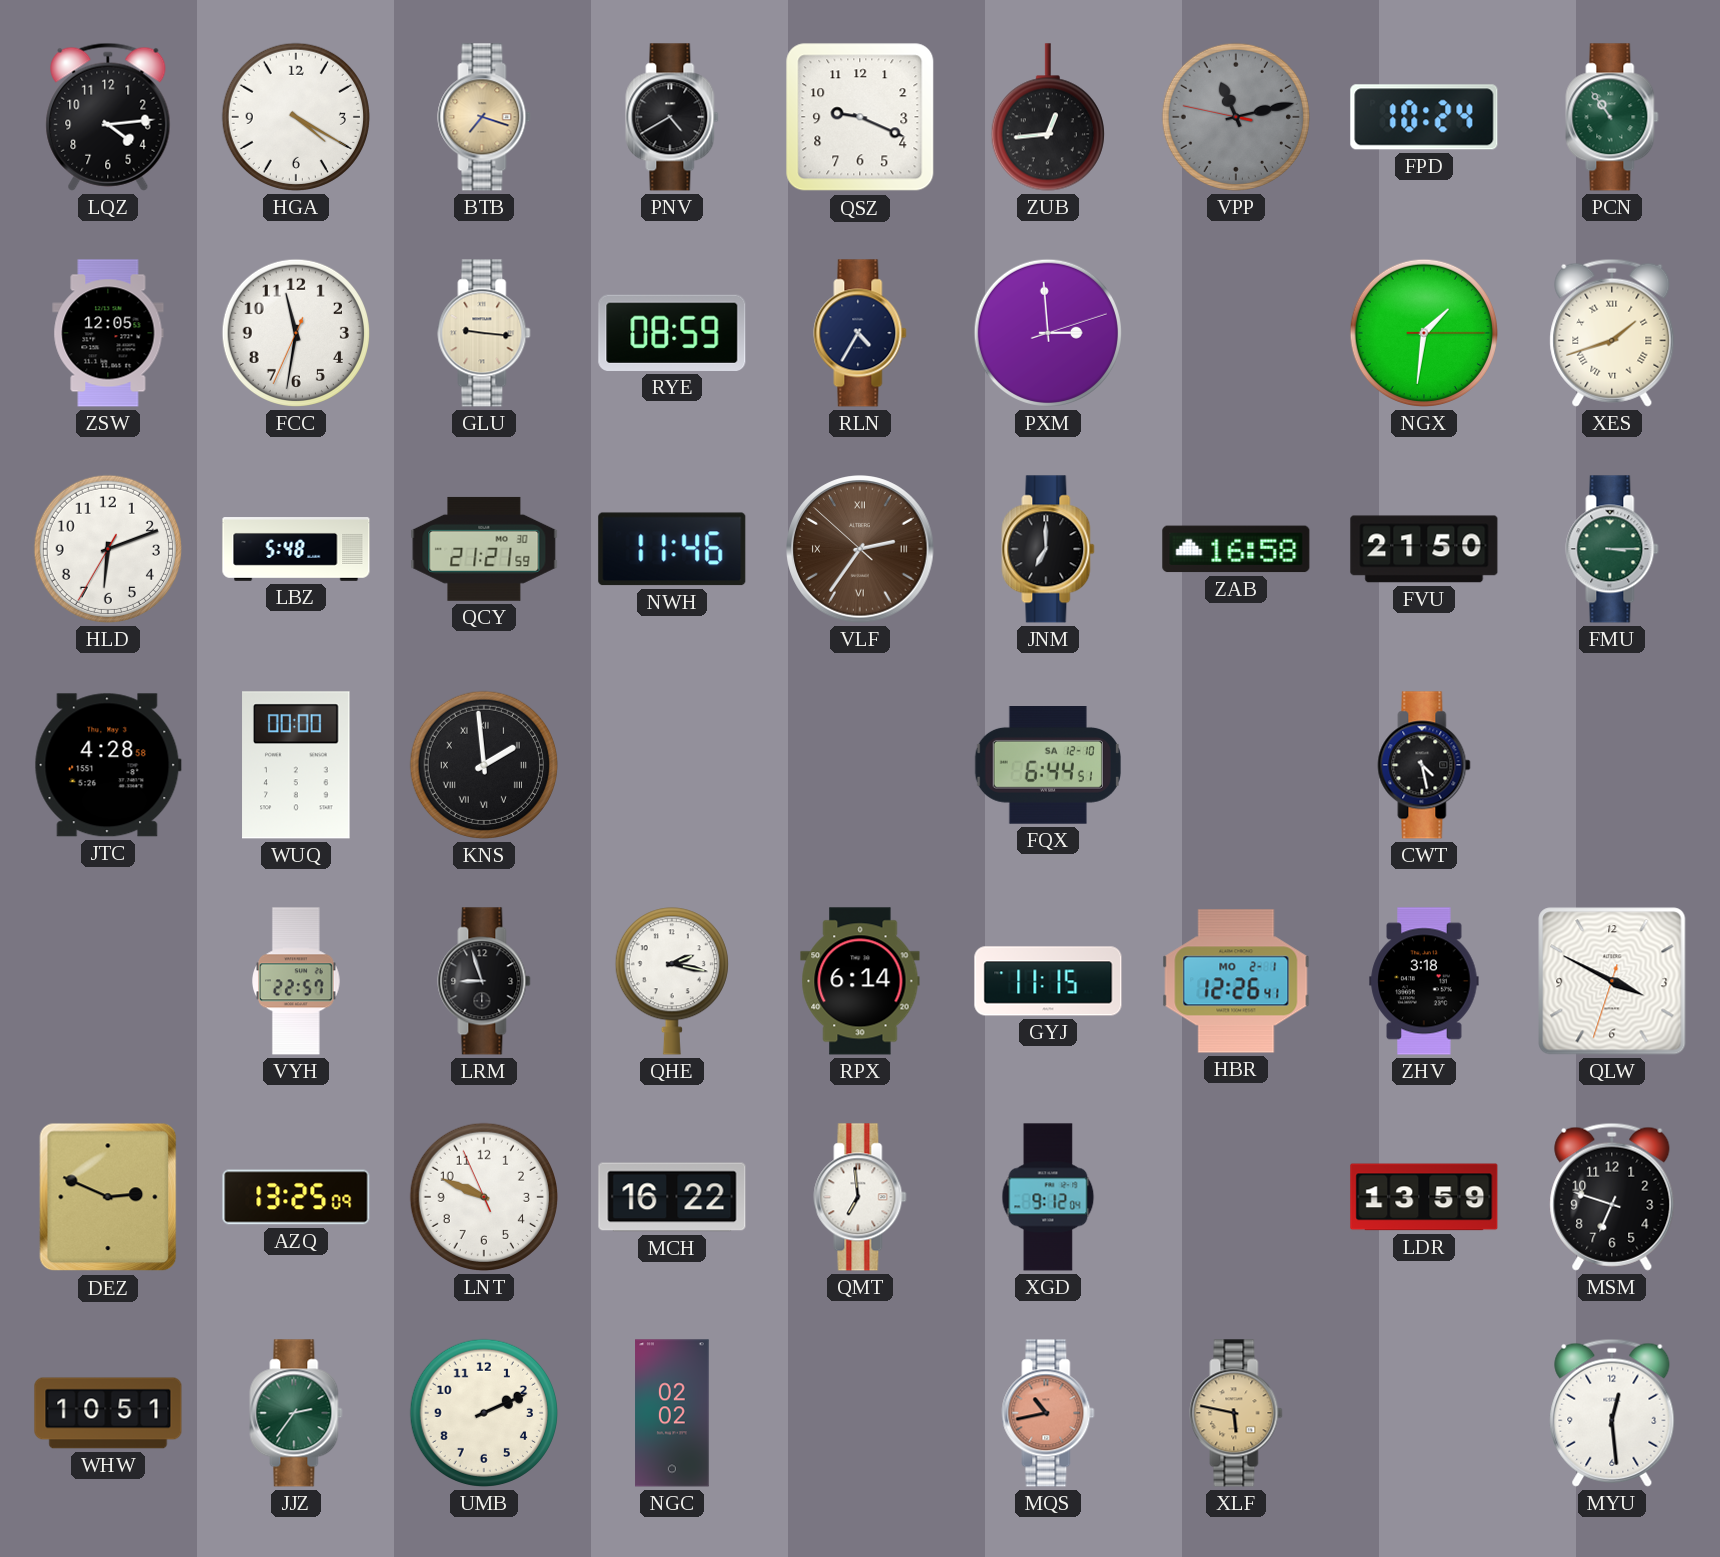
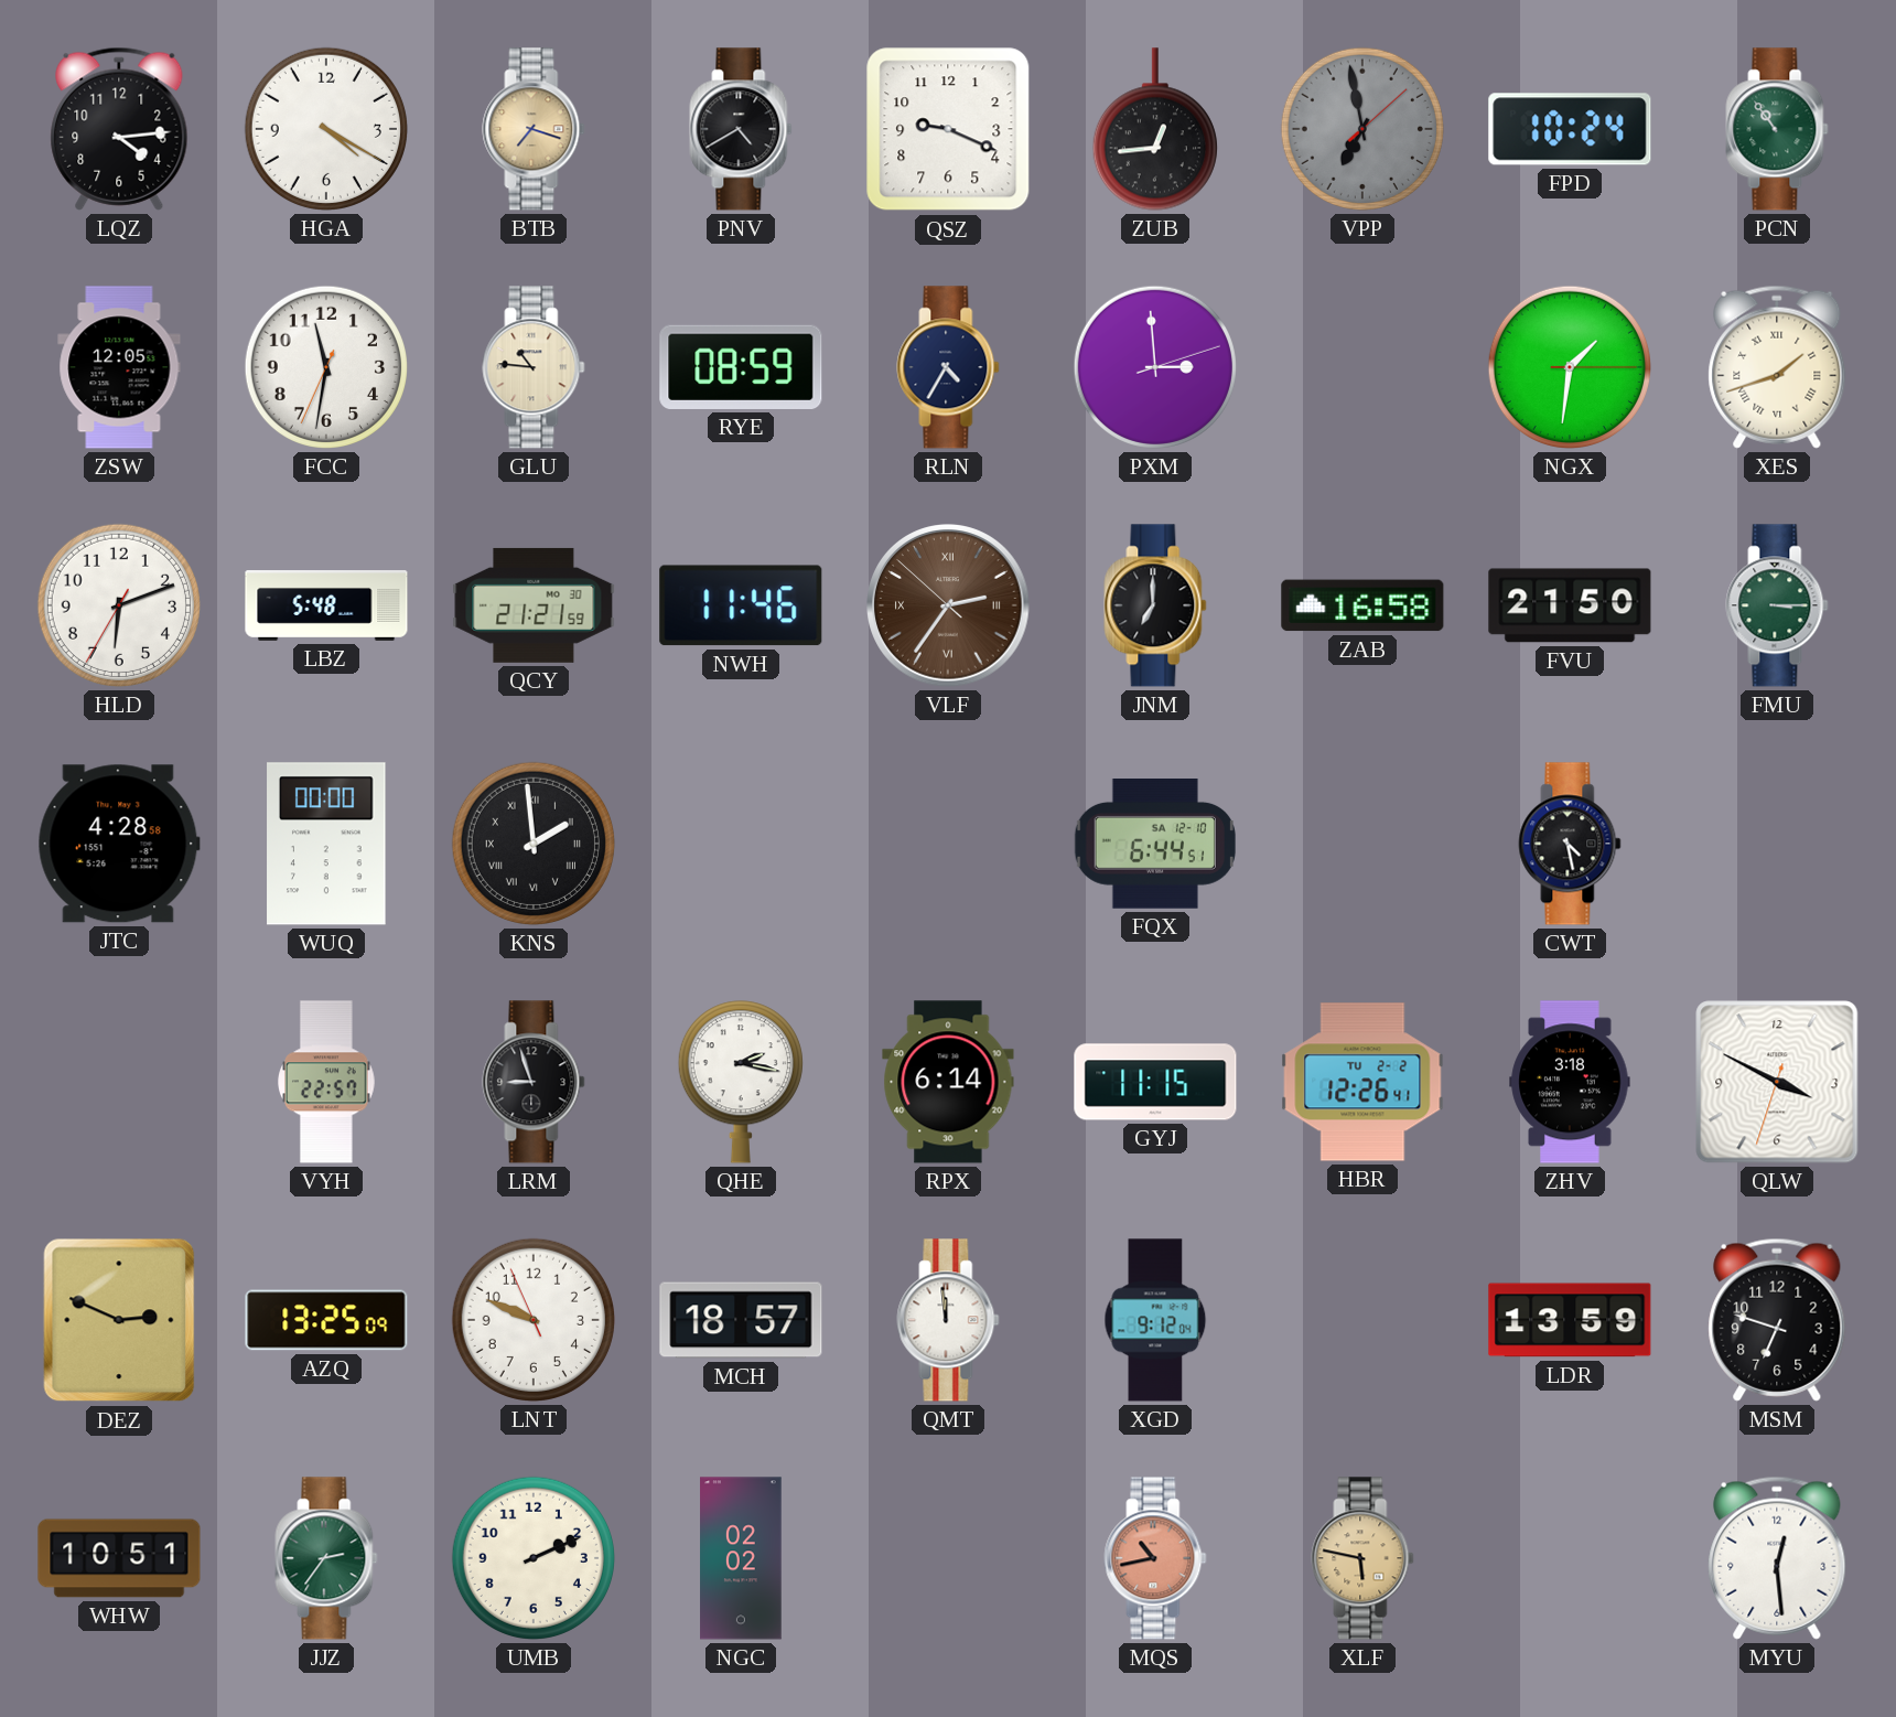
VPP: 11:12 -> 6:58
GLU: 9:16 -> 10:46
HBR date: MO 2-1 -> TU 2-2
MCH: 16:22 -> 18:57
QMT: 6:59 -> 11:59
